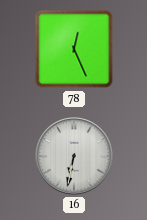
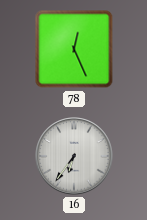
16: 6:32 -> 6:36
